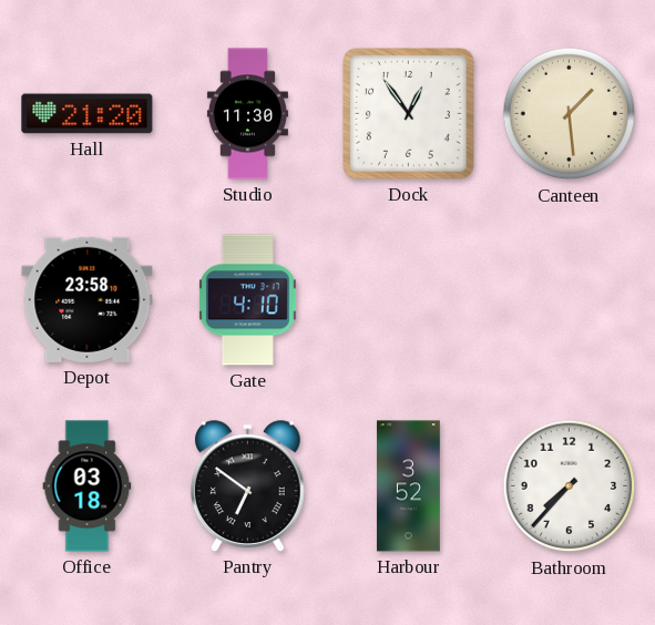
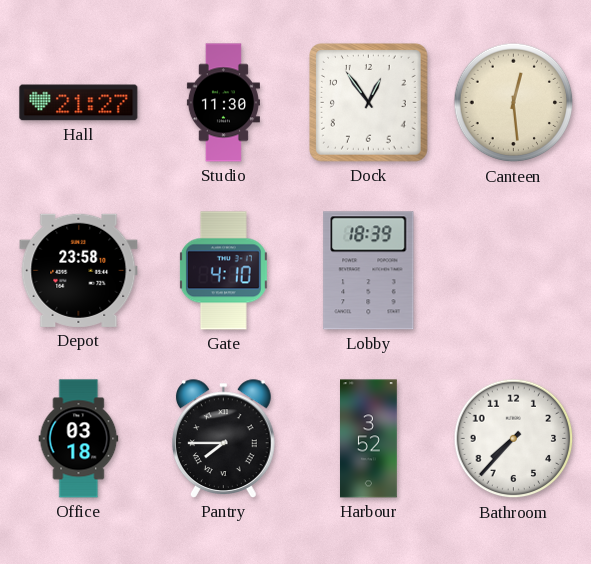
Hall: 21:20 -> 21:27
Canteen: 1:29 -> 12:29
Lobby: none -> 18:39
Pantry: 6:51 -> 7:45
